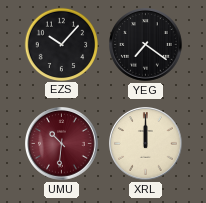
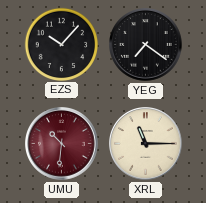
XRL: 12:00 -> 11:15
